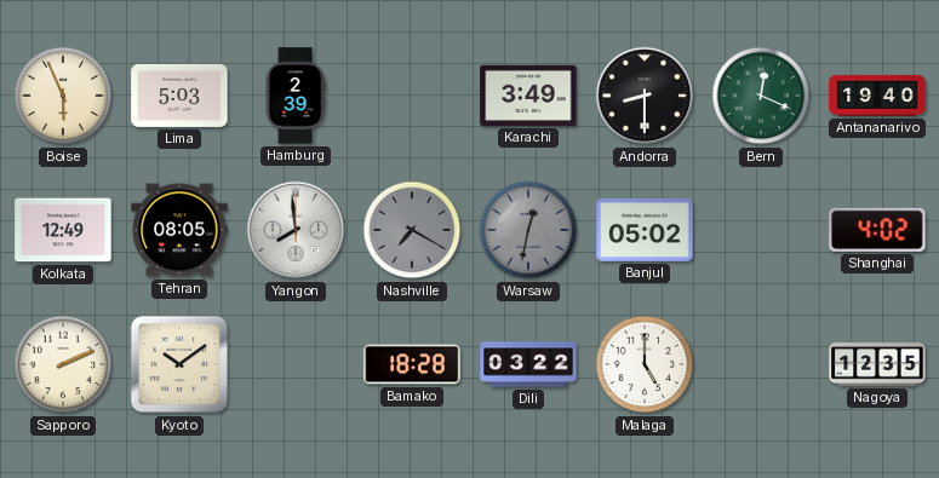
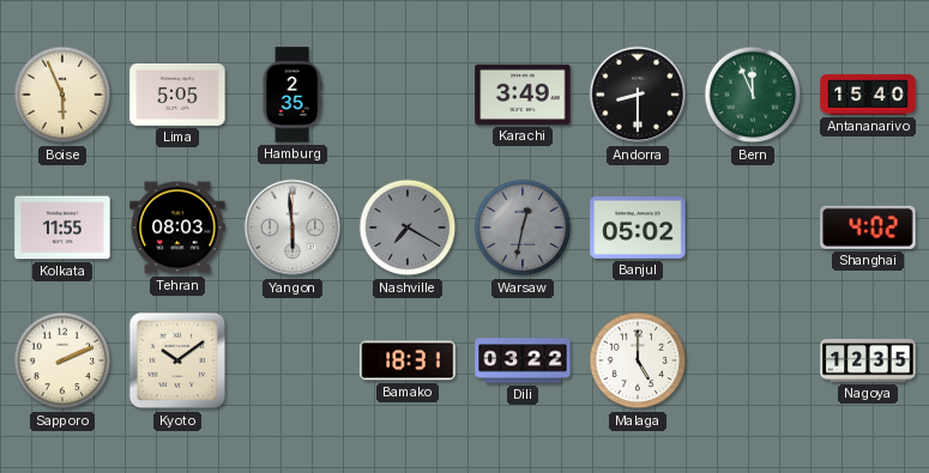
Lima: 5:03 -> 5:05
Hamburg: 2:39 -> 2:35
Bern: 12:19 -> 11:56
Antananarivo: 19:40 -> 15:40
Kolkata: 12:49 -> 11:55
Tehran: 08:05 -> 08:03
Yangon: 7:59 -> 5:59
Bamako: 18:28 -> 18:31
